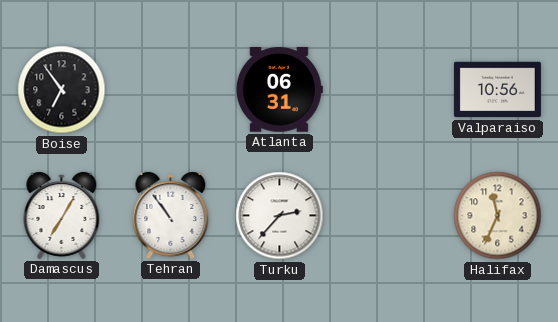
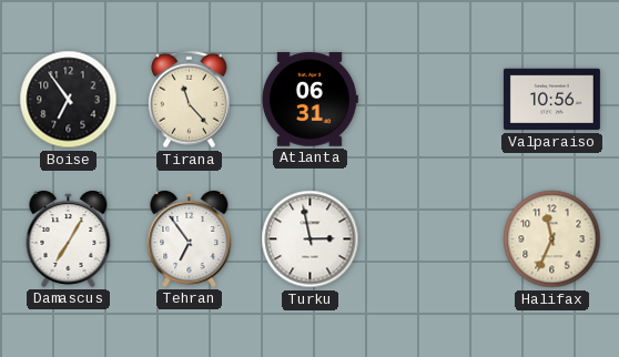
Tirana: none -> 11:23
Tehran: 10:54 -> 6:54
Turku: 2:37 -> 2:58
